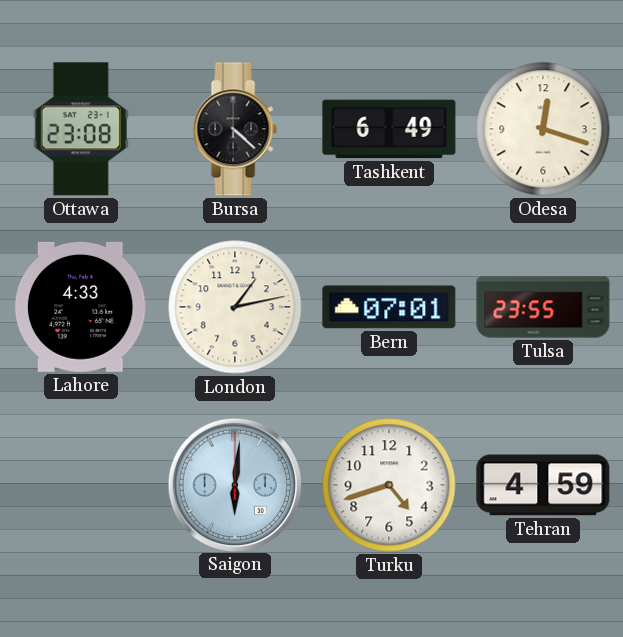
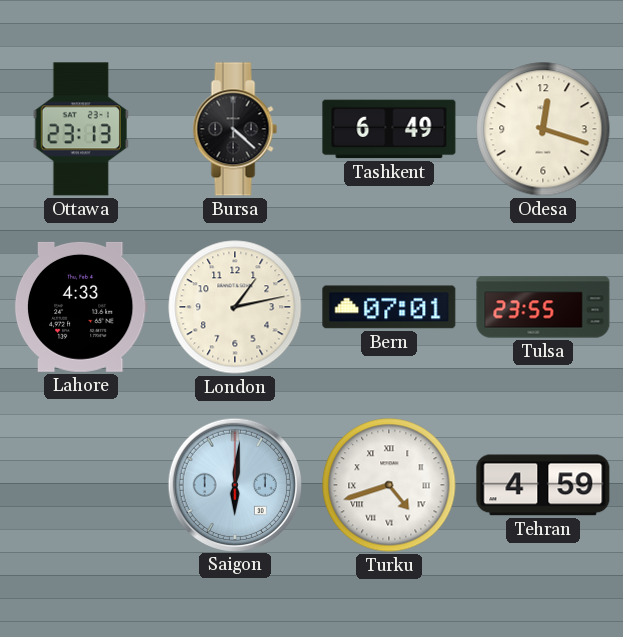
Ottawa: 23:08 -> 23:13
Turku numerals: Arabic -> Roman
